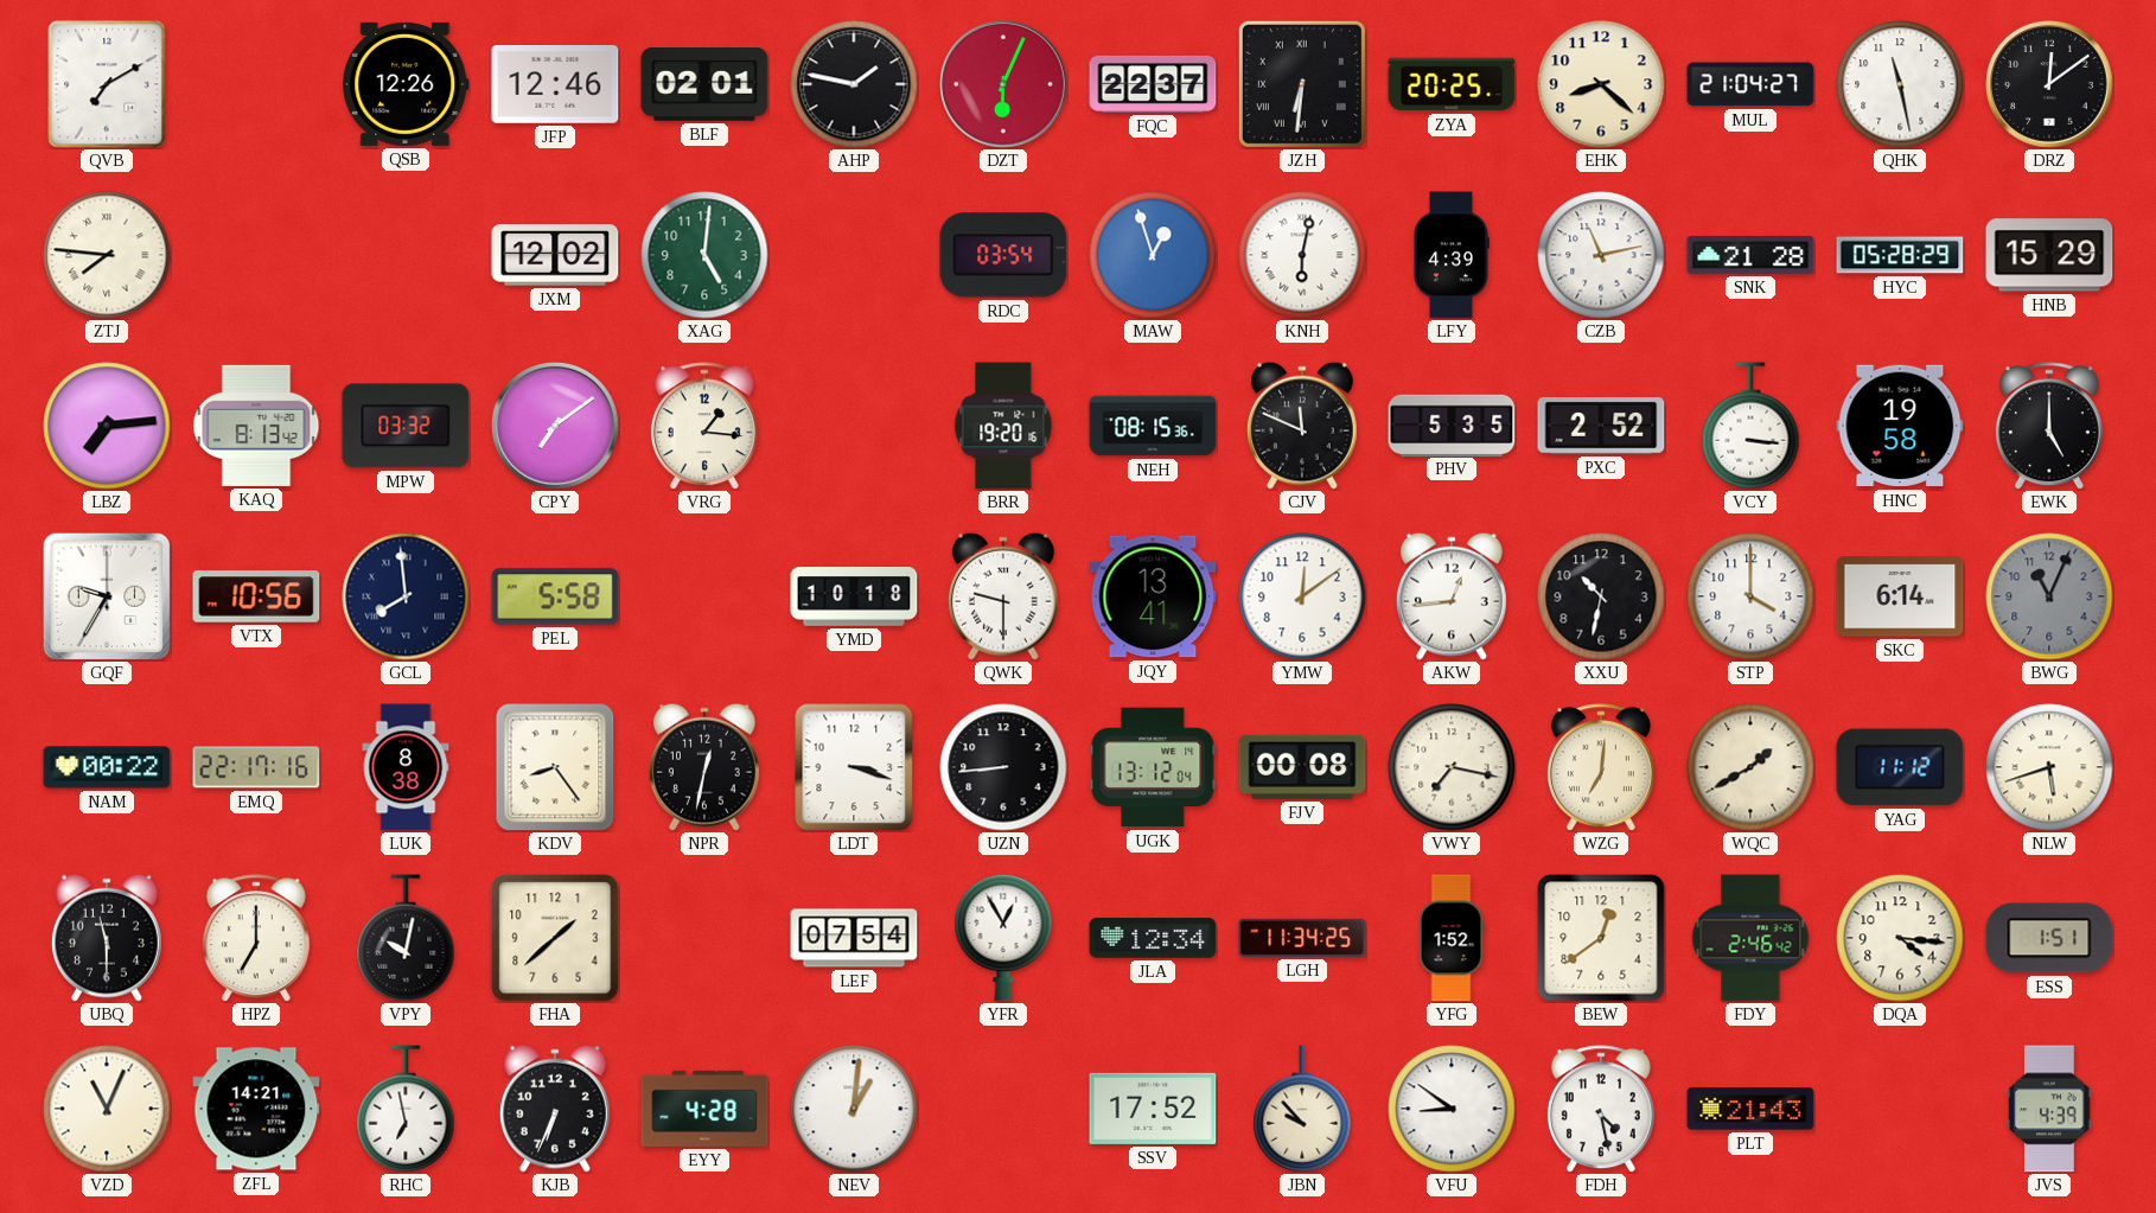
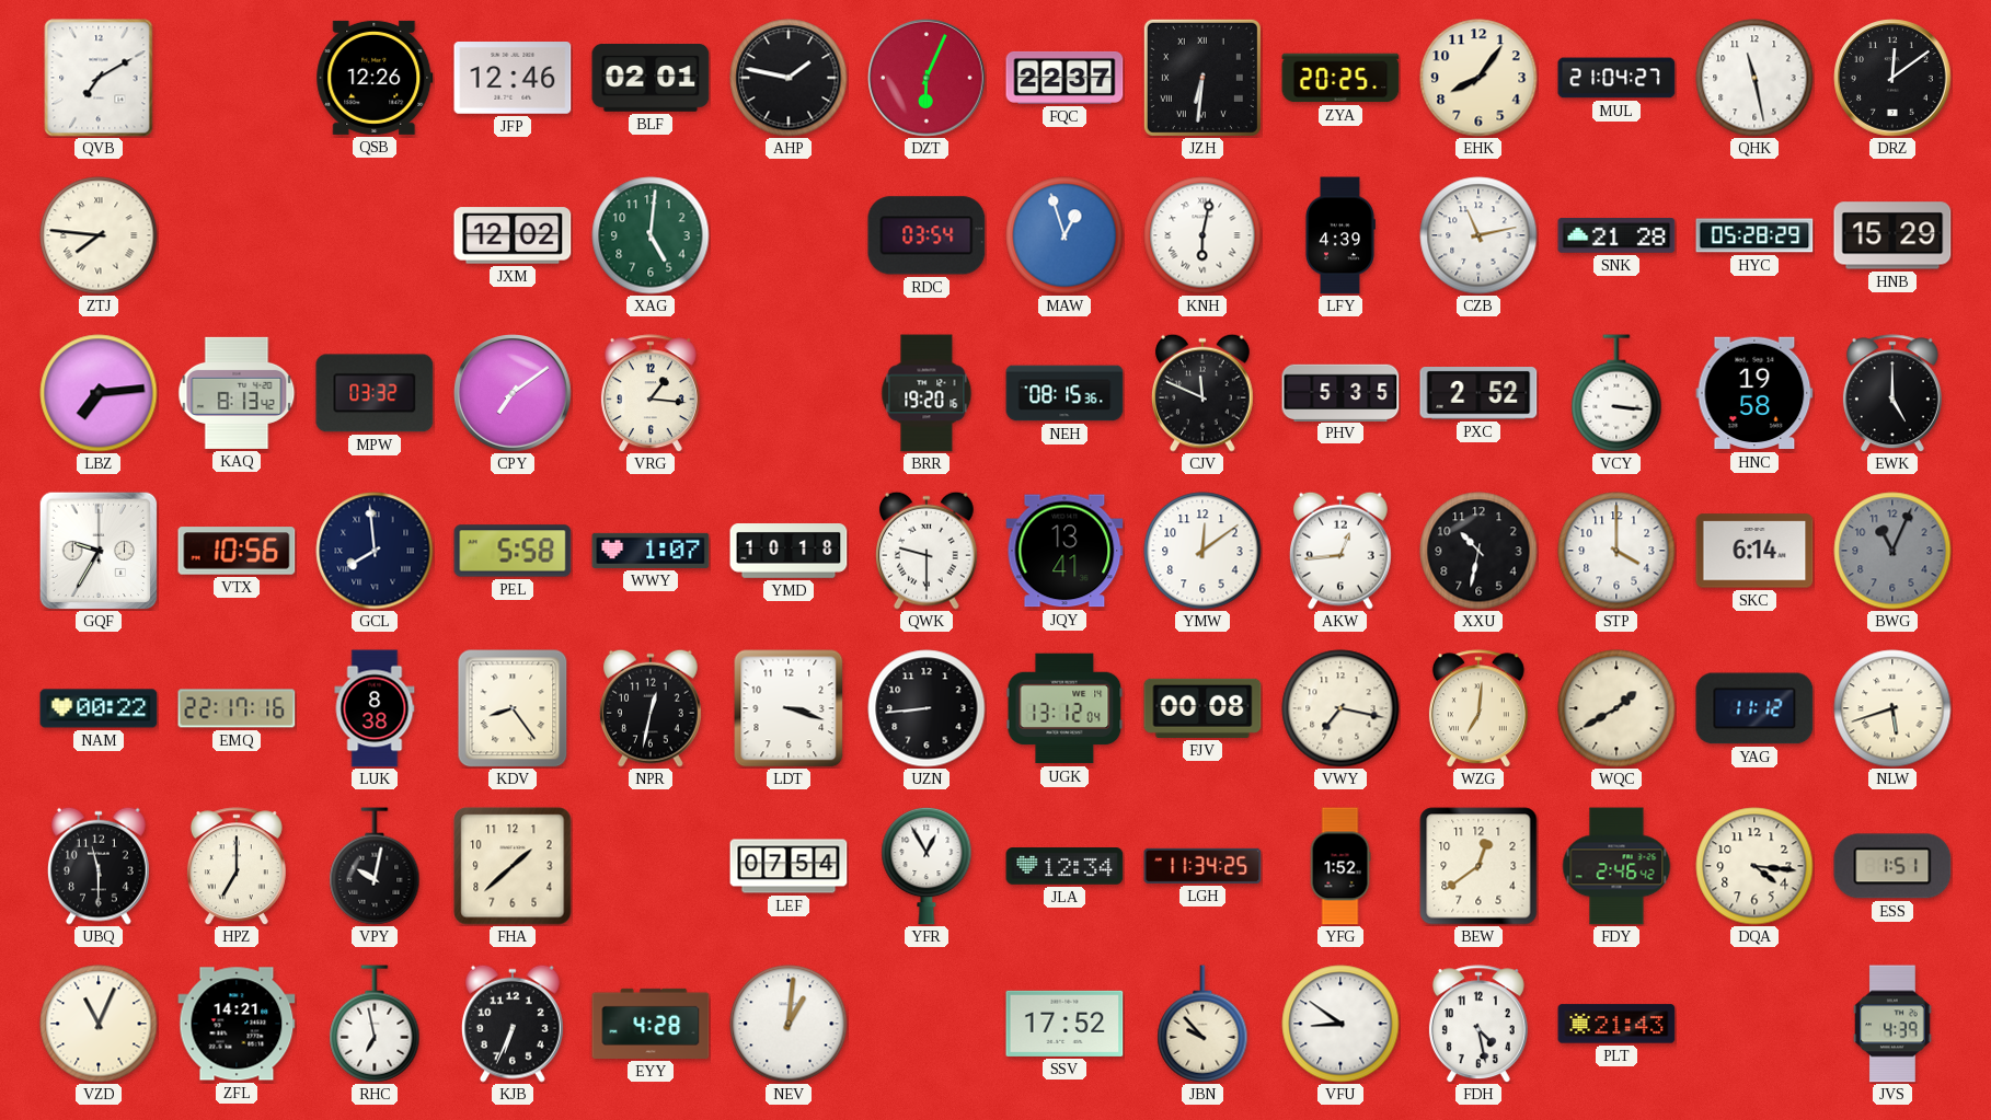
EHK: 8:22 -> 8:06
WWY: none -> 1:07
